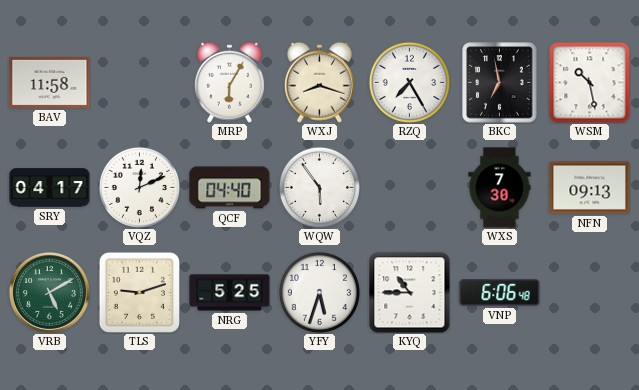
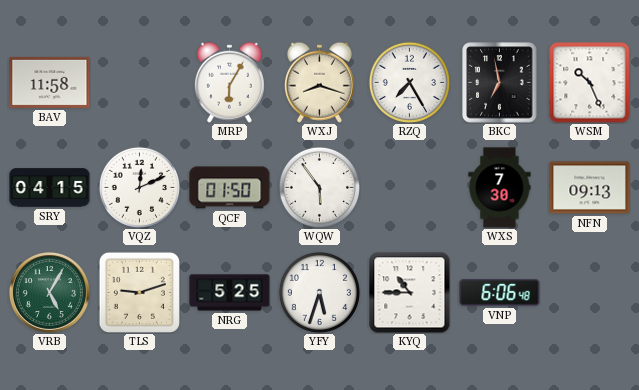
WSM: 10:28 -> 10:26
SRY: 04:17 -> 04:15
QCF: 04:40 -> 01:50
VRB: 5:10 -> 5:05
